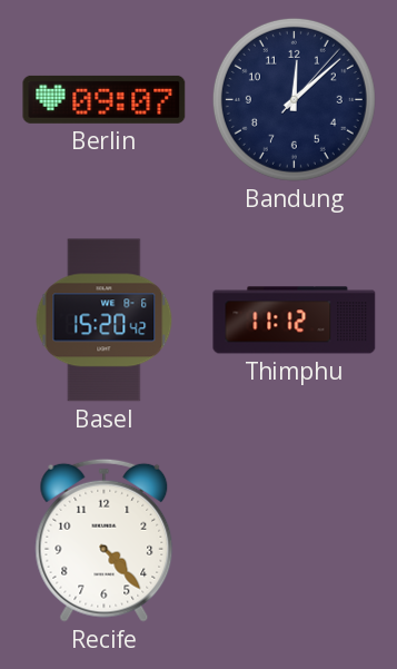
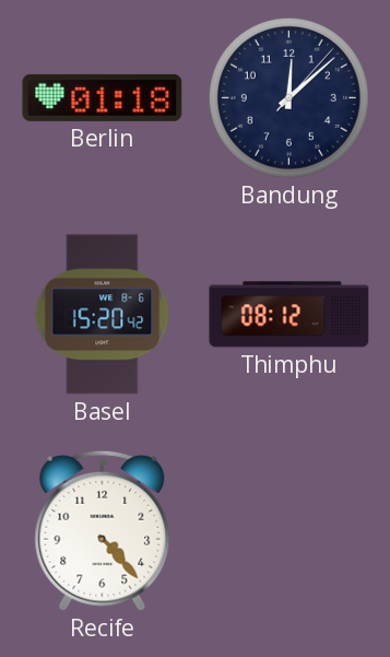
Berlin: 09:07 -> 01:18
Thimphu: 11:12 -> 08:12
